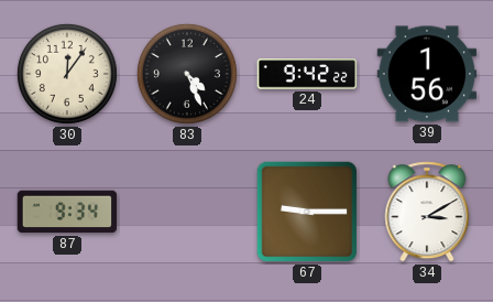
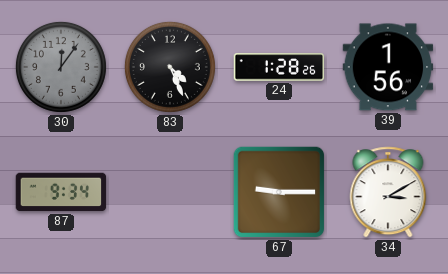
30 dial: cream -> grey
24: 9:42 -> 1:28
